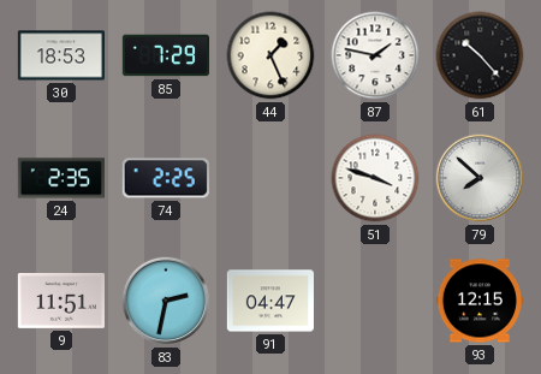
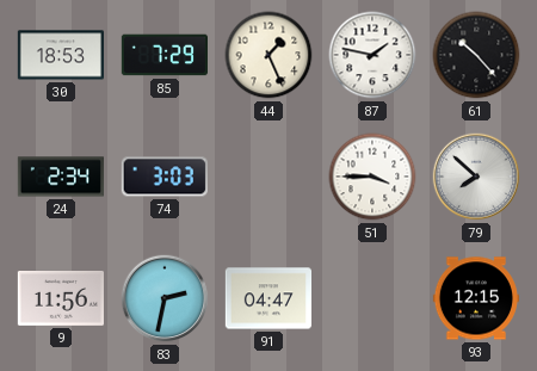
24: 2:35 -> 2:34
74: 2:25 -> 3:03
51: 3:48 -> 3:45
9: 11:51 -> 11:56
